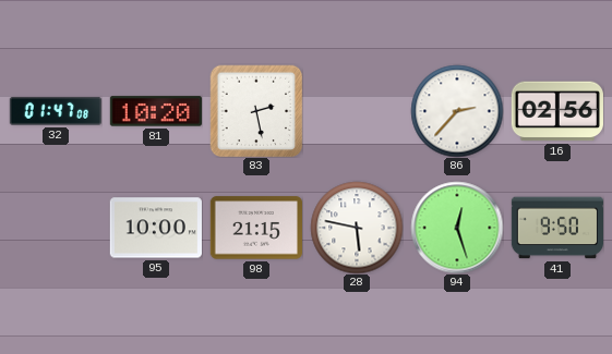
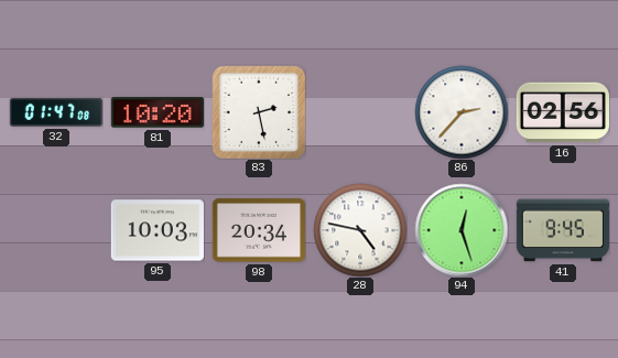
95: 10:00 -> 10:03
98: 21:15 -> 20:34
28: 5:47 -> 4:47
41: 9:50 -> 9:45
